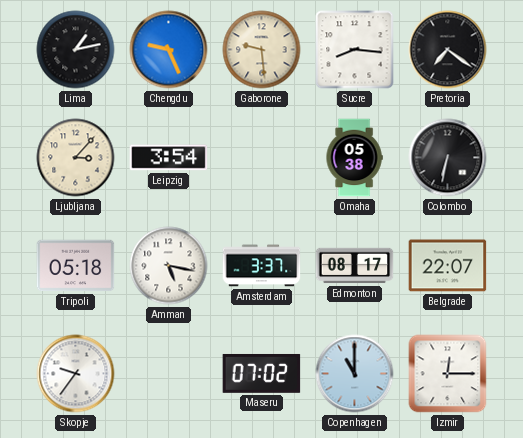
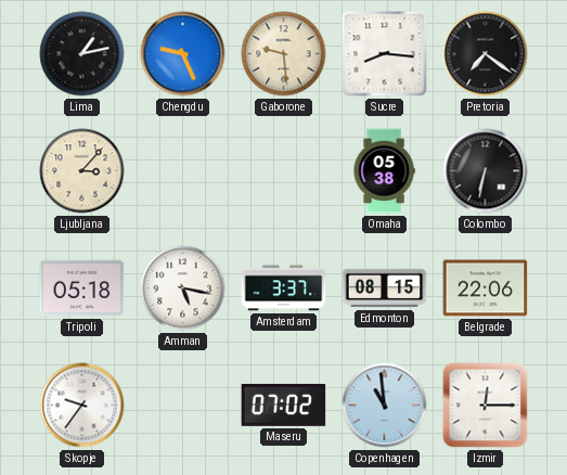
Leipzig: 3:54 -> none
Edmonton: 08:17 -> 08:15
Belgrade: 22:07 -> 22:06
Copenhagen: 11:00 -> 10:59
